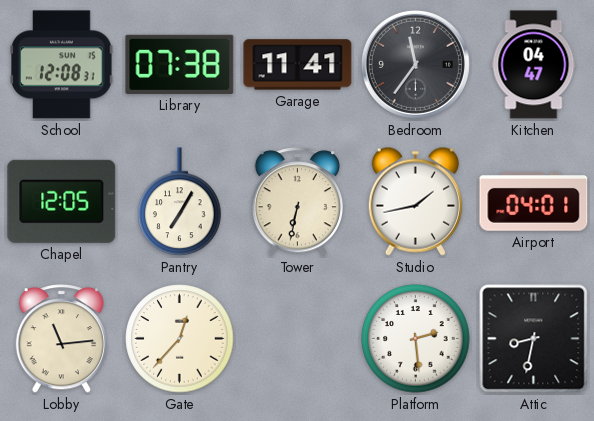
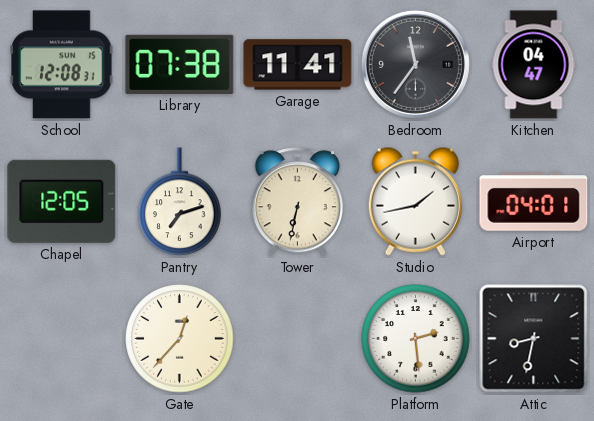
Pantry: 7:05 -> 7:12
Lobby: 11:14 -> none
